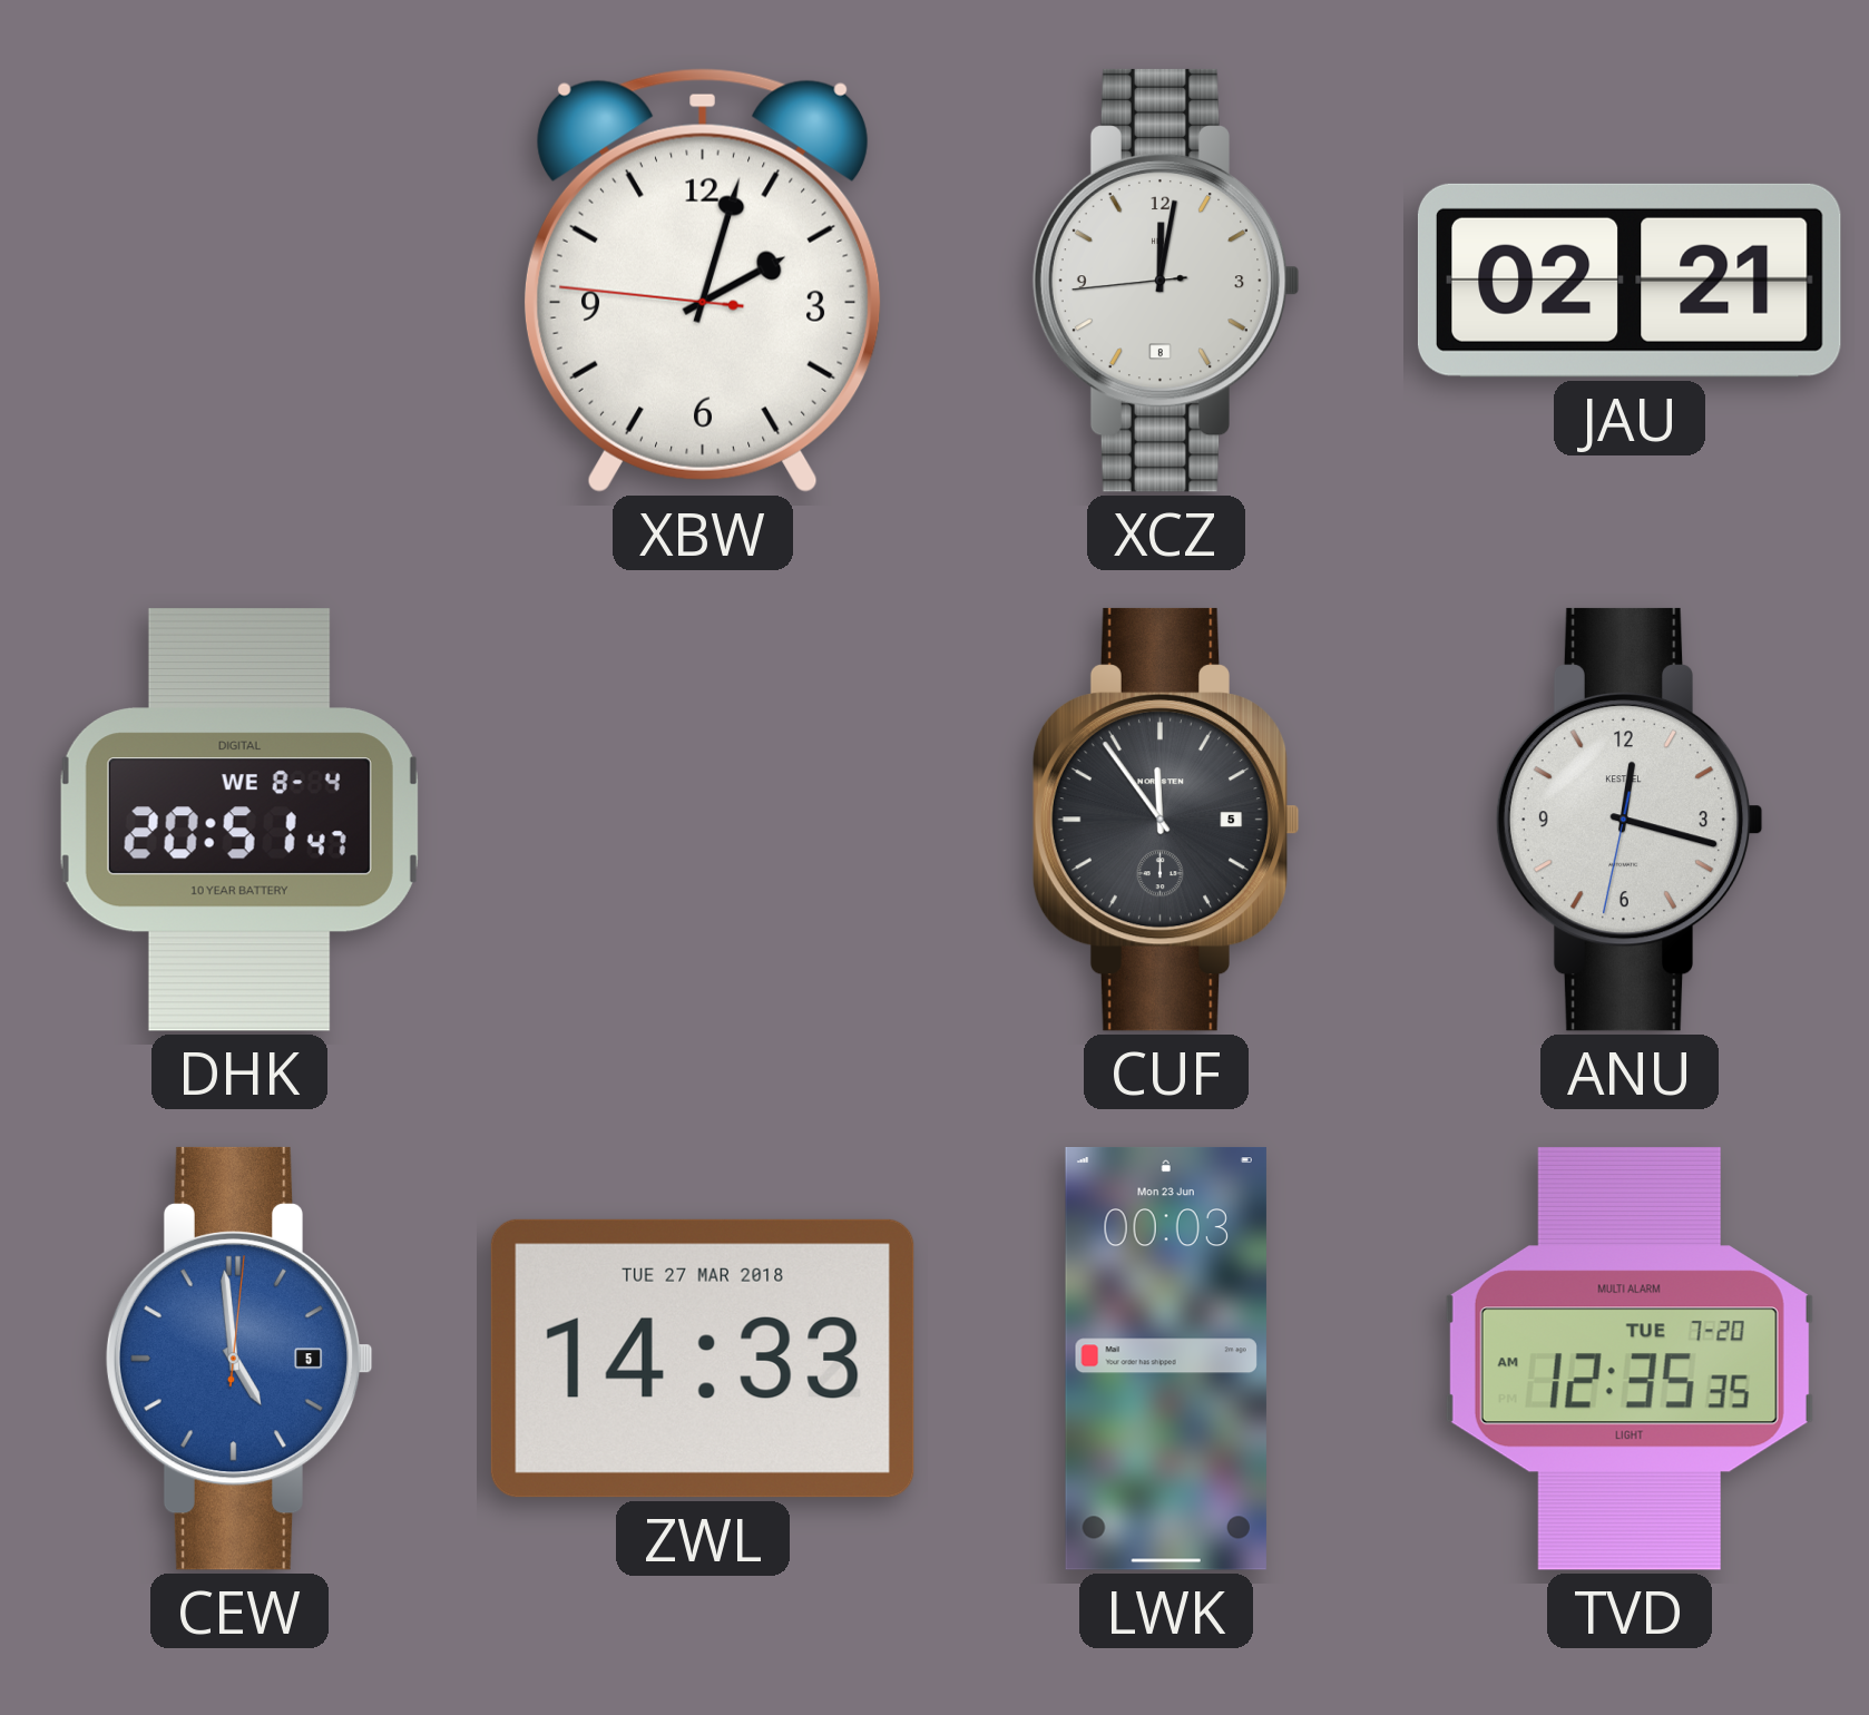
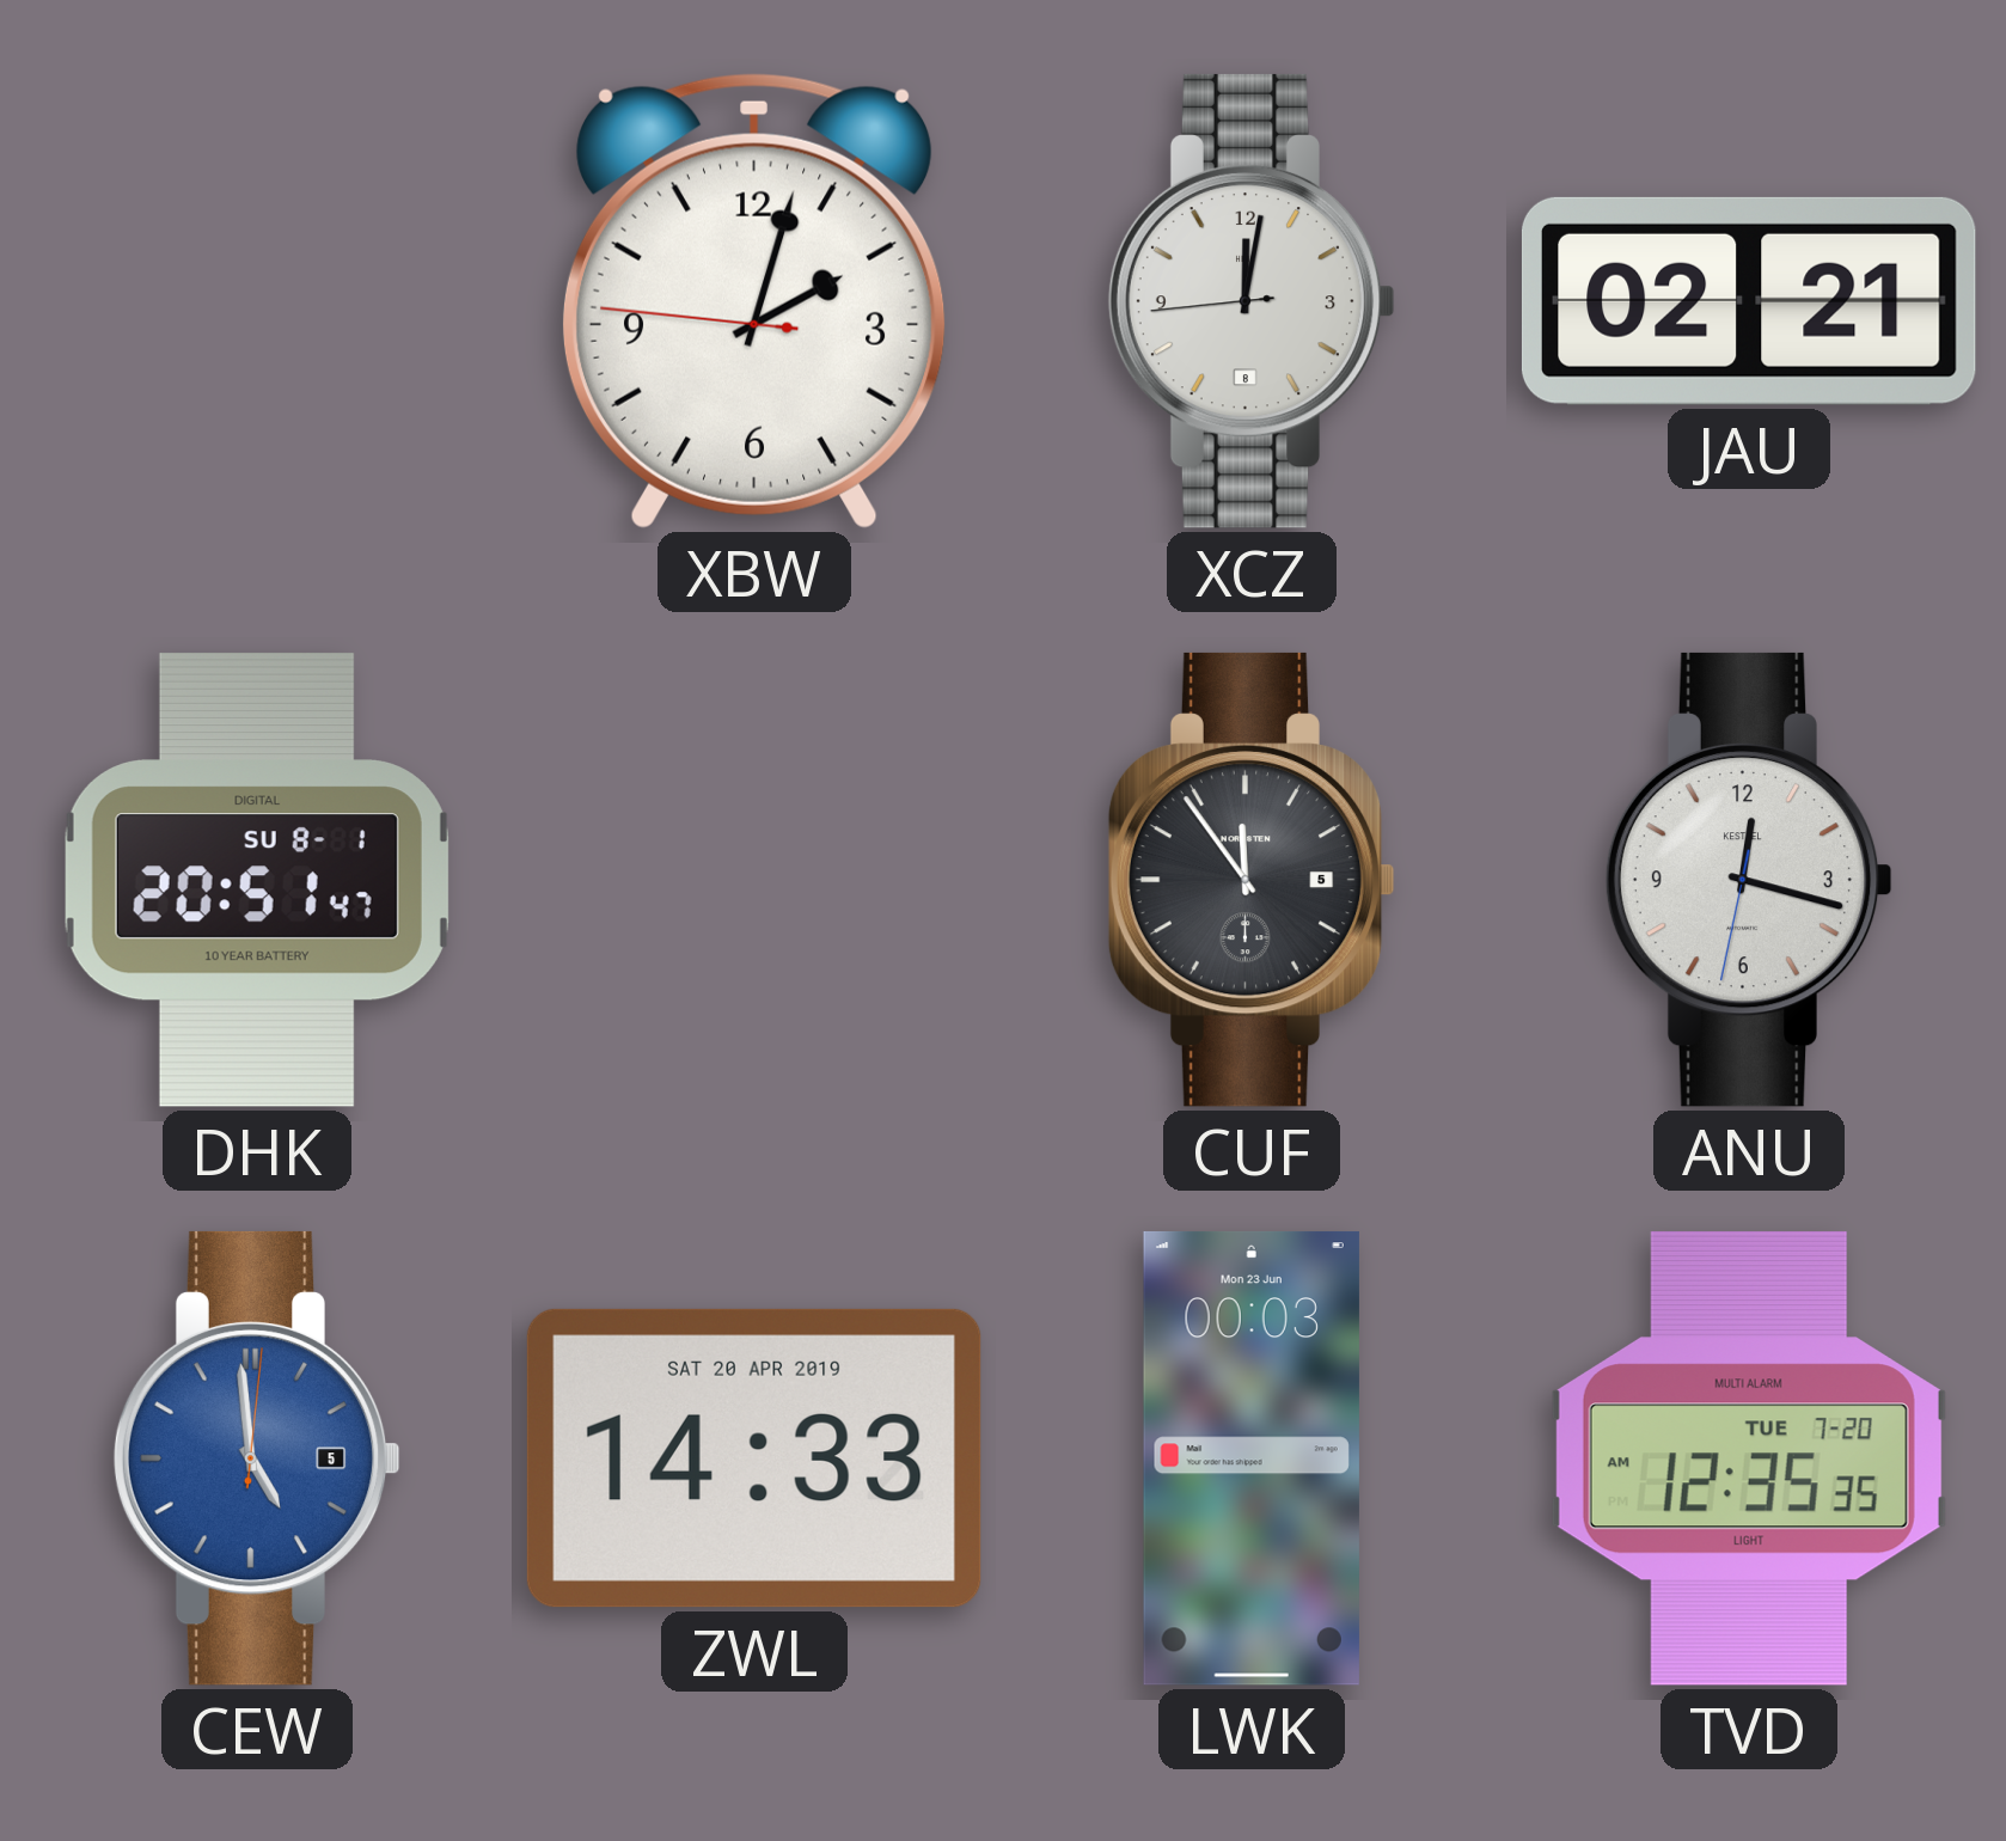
DHK date: WE 8-4 -> SU 8-1
ZWL date: TUE 27 MAR 2018 -> SAT 20 APR 2019
